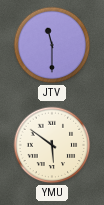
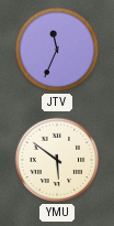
JTV: 11:30 -> 11:34
